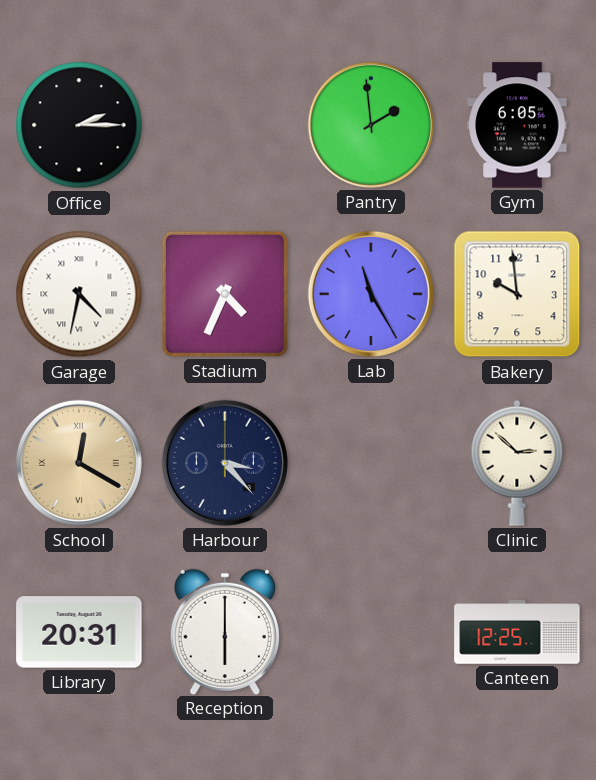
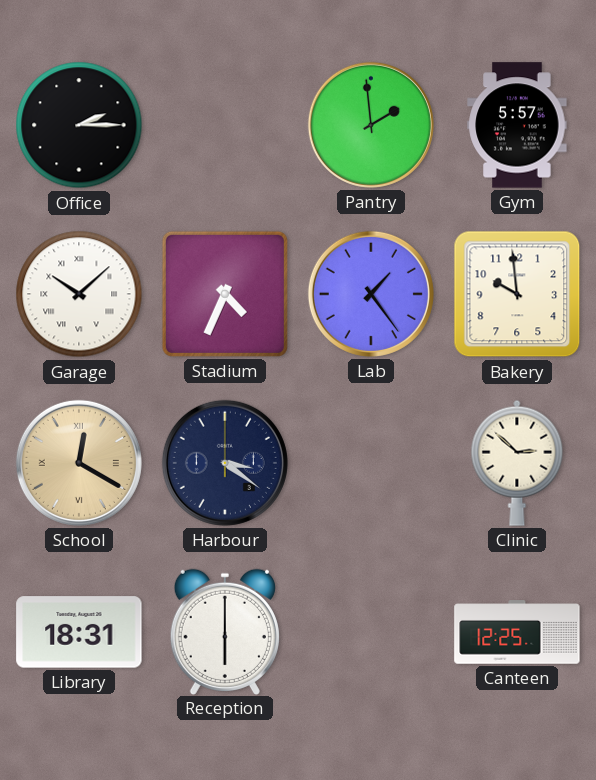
Gym: 6:05 -> 5:57
Garage: 4:32 -> 10:08
Lab: 11:25 -> 1:24
Harbour: 3:23 -> 3:21
Library: 20:31 -> 18:31
